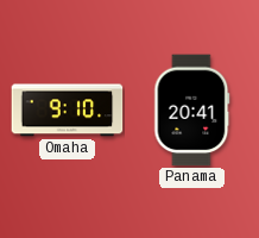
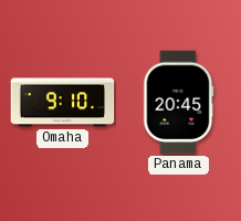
Panama: 20:41 -> 20:45
